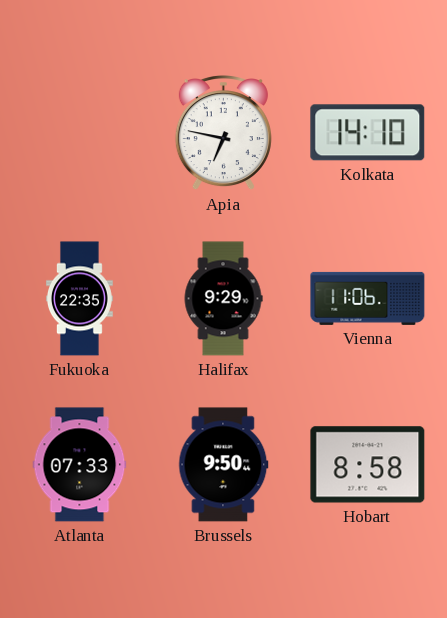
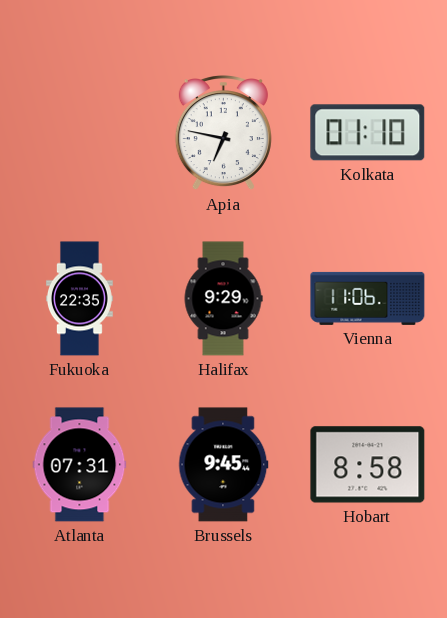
Kolkata: 14:10 -> 01:10
Atlanta: 07:33 -> 07:31
Brussels: 9:50 -> 9:45
